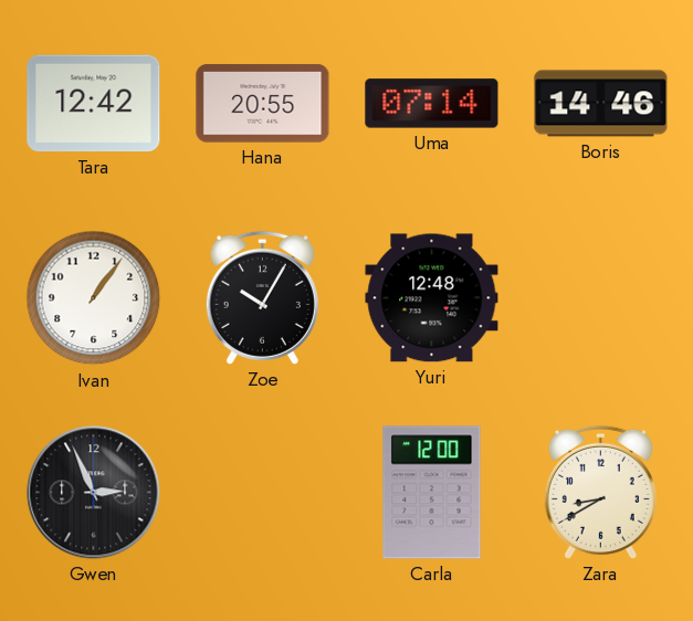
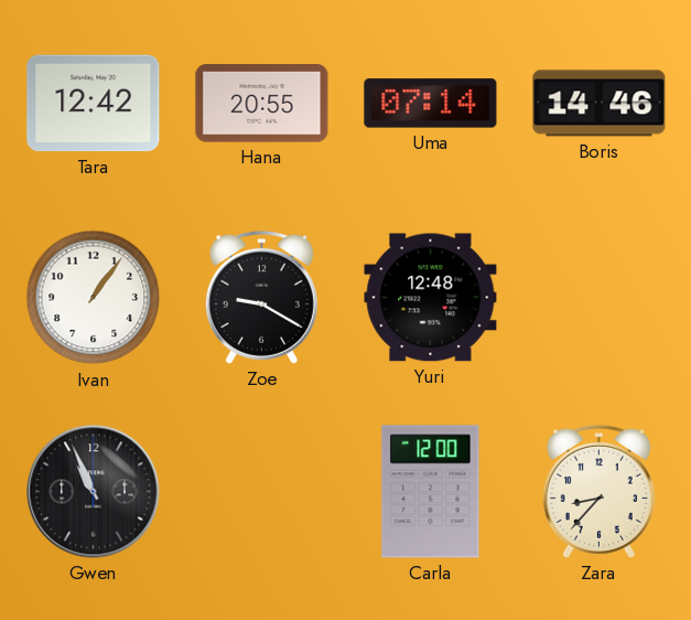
Zoe: 10:05 -> 9:20
Gwen: 2:56 -> 10:56
Zara: 8:40 -> 8:37
